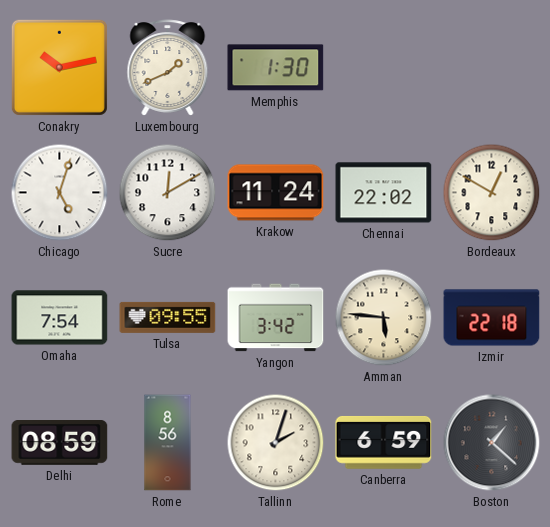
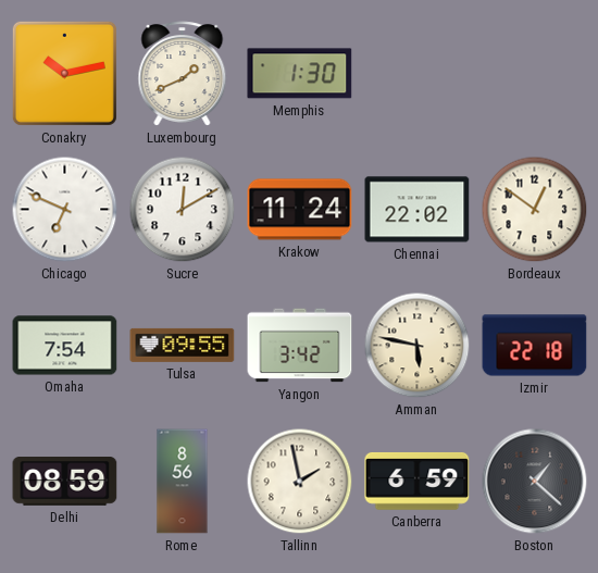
Chicago: 5:03 -> 6:49
Bordeaux: 12:50 -> 12:51
Amman: 5:46 -> 5:47
Tallinn: 2:03 -> 1:58
